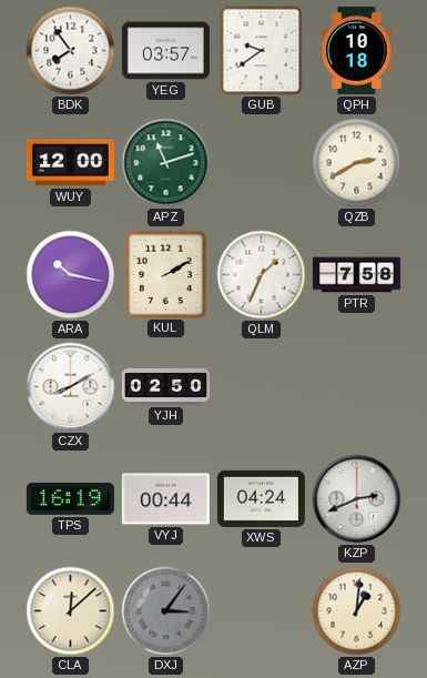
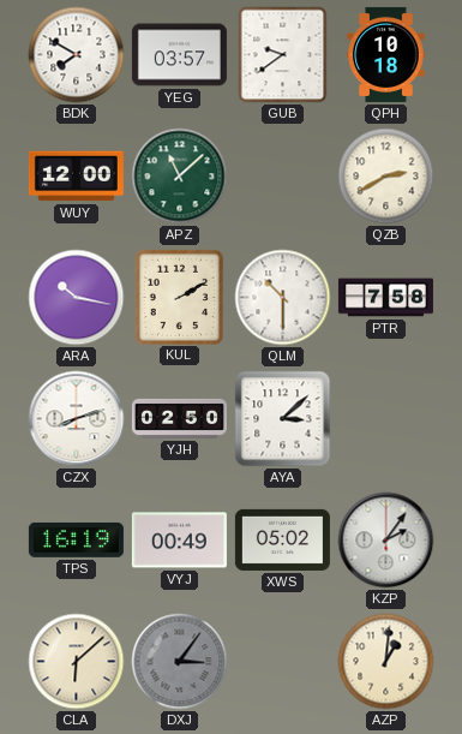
BDK: 7:54 -> 7:50
APZ: 11:12 -> 11:08
QLM: 1:34 -> 10:30
CZX: 8:10 -> 8:12
AYA: none -> 3:08
VYJ: 00:44 -> 00:49
XWS: 04:24 -> 05:02
KZP: 2:41 -> 2:06
CLA: 12:08 -> 6:08
